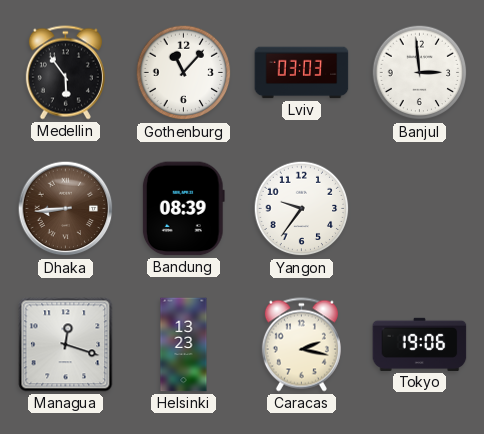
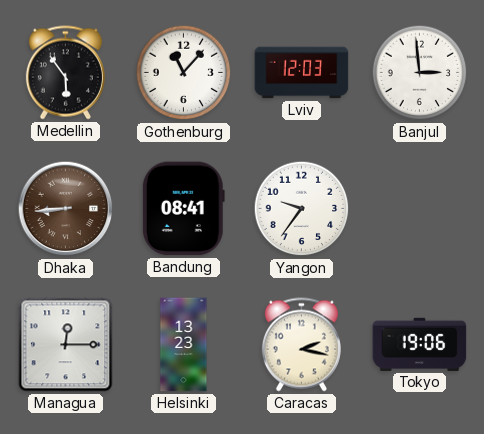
Lviv: 03:03 -> 12:03
Bandung: 08:39 -> 08:41
Managua: 12:18 -> 12:15
